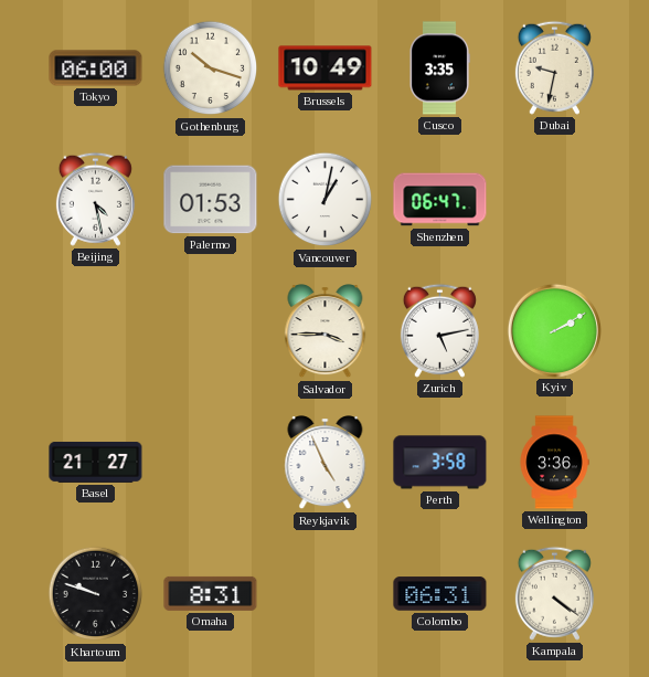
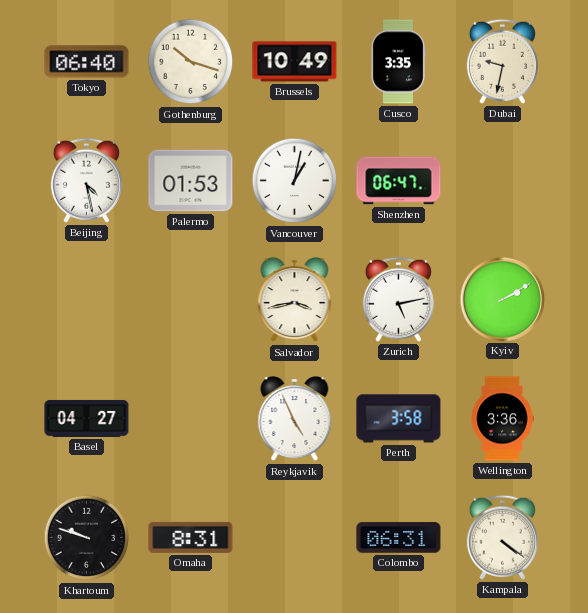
Tokyo: 06:00 -> 06:40
Salvador: 3:45 -> 3:43
Basel: 21:27 -> 04:27
